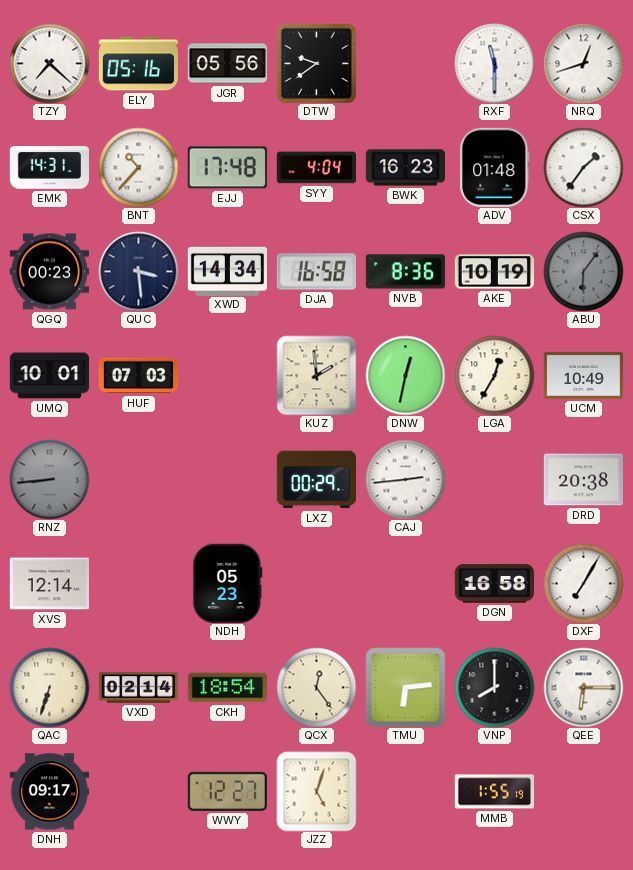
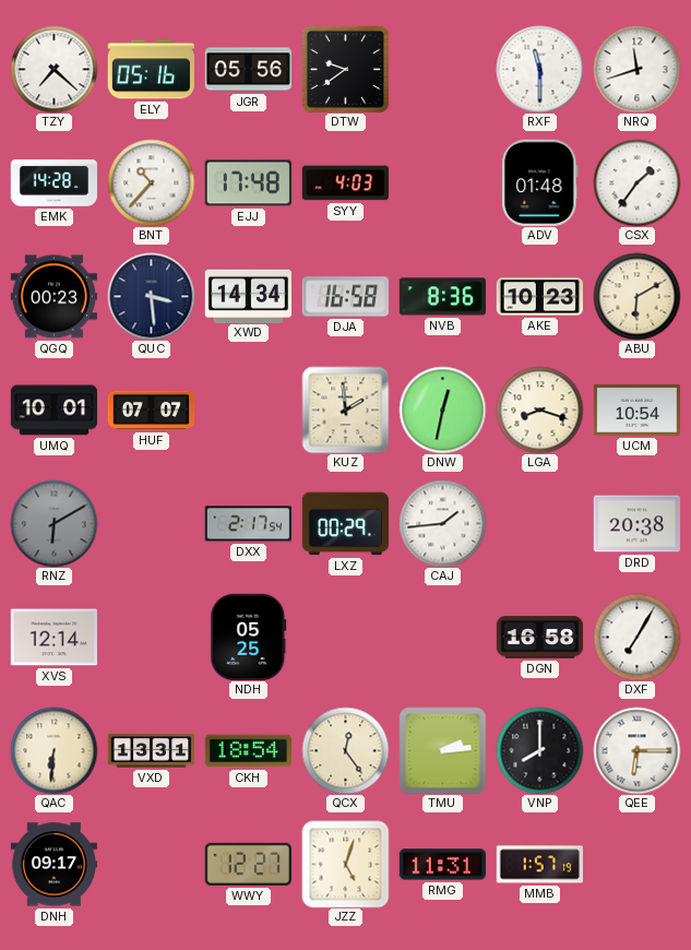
NRQ: 12:42 -> 11:42
EMK: 14:31 -> 14:28
SYY: 4:04 -> 4:03
BWK: 16:23 -> none
AKE: 10:19 -> 10:23
ABU: 6:06 -> 6:10
ABU dial: grey -> cream
HUF: 07:03 -> 07:07
LGA: 12:35 -> 8:18
UCM: 10:49 -> 10:54
RNZ: 8:44 -> 6:10
DXX: none -> 2:17
CAJ: 2:44 -> 1:44
NDH: 05:23 -> 05:25
QAC: 6:33 -> 6:31
VXD: 02:14 -> 13:31
TMU: 6:14 -> 2:14
RMG: none -> 11:31
MMB: 1:55 -> 1:57
